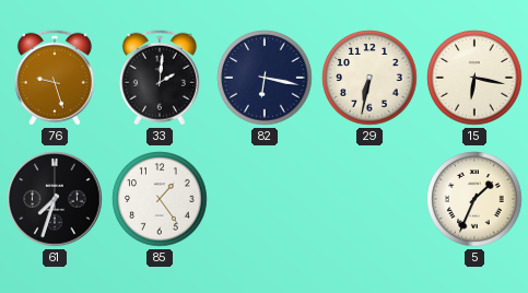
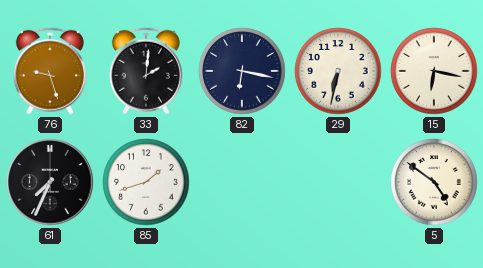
61: 7:33 -> 7:34
85: 1:24 -> 1:42
5: 1:34 -> 4:51
